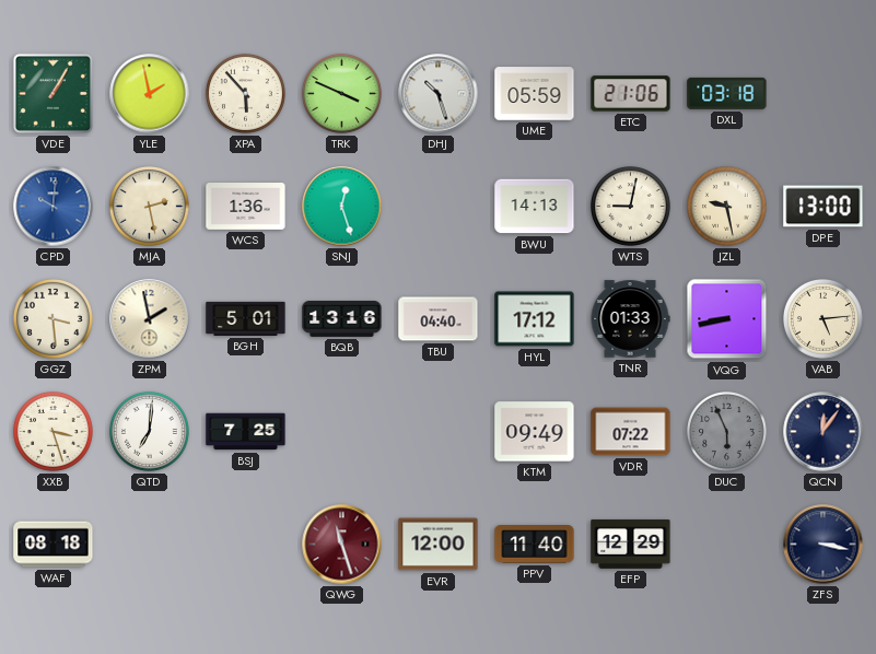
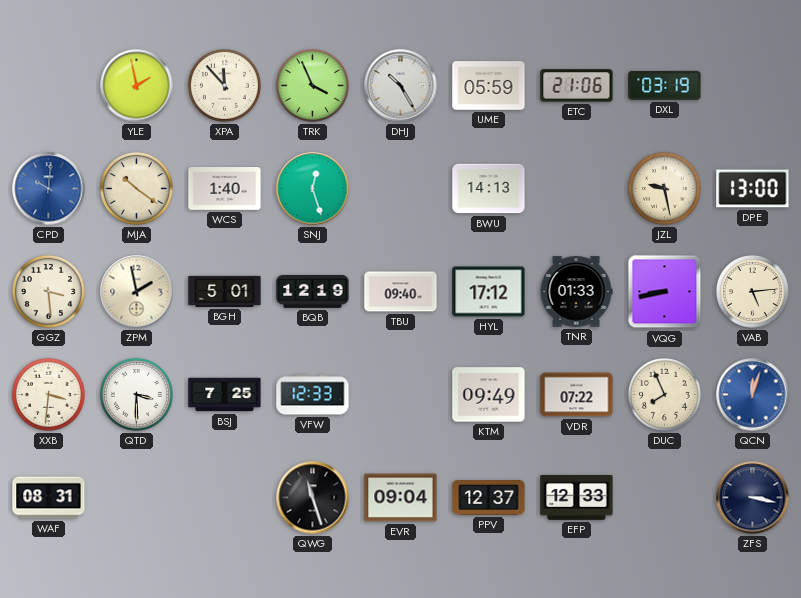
VDE: 1:05 -> none
XPA: 5:53 -> 11:53
TRK: 3:49 -> 3:56
DHJ: 10:27 -> 10:25
DXL: 03:18 -> 03:19
MJA: 2:28 -> 10:21
WCS: 1:36 -> 1:40
WTS: 9:02 -> none
BQB: 13:16 -> 12:19
TBU: 04:40 -> 09:40
XXB: 3:27 -> 3:31
QTD: 7:01 -> 3:30
VFW: none -> 12:33
DUC: 5:56 -> 7:56
DUC dial: grey -> cream
QCN: 12:06 -> 12:03
QCN dial: navy -> blue
WAF: 08:18 -> 08:31
QWG dial: burgundy -> black
EVR: 12:00 -> 09:04
PPV: 11:40 -> 12:37
EFP: 12:29 -> 12:33
